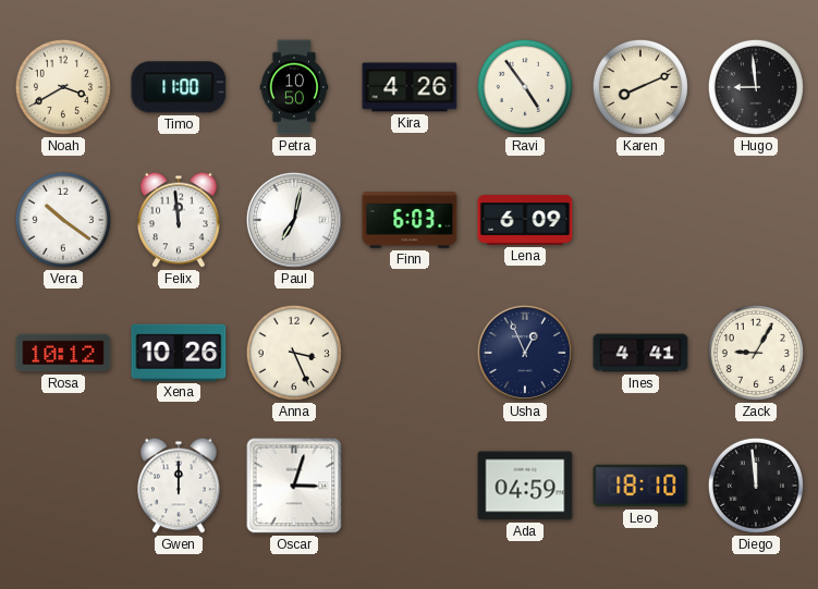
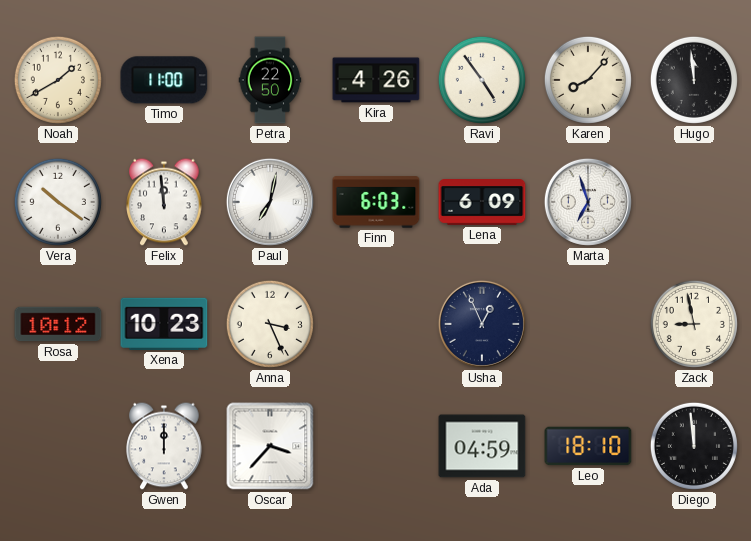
Noah: 3:40 -> 1:40
Petra: 10:50 -> 22:50
Karen: 8:11 -> 8:07
Hugo: 8:59 -> 11:59
Marta: none -> 6:57
Xena: 10:26 -> 10:23
Ines: 4:41 -> none
Zack: 9:05 -> 8:58
Oscar: 3:03 -> 3:37
